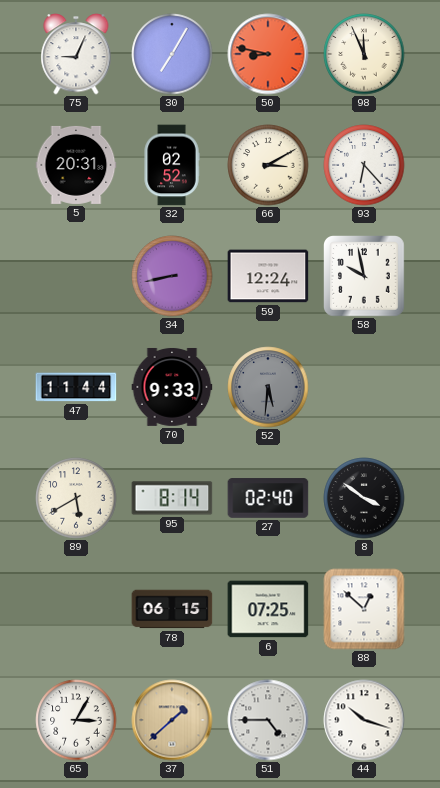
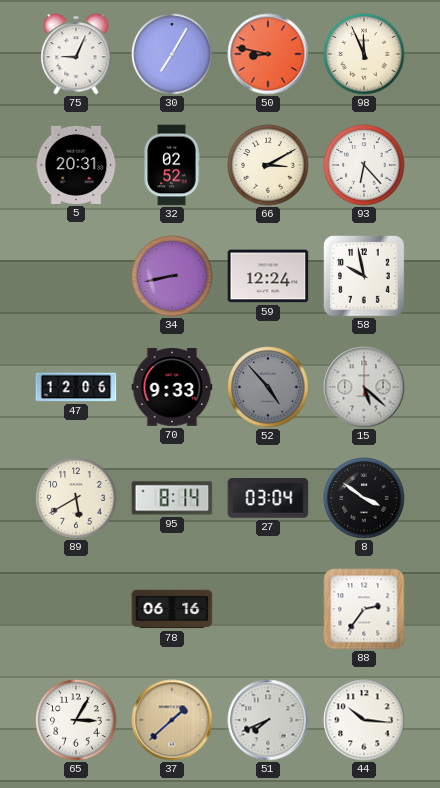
47: 11:44 -> 12:06
52: 5:31 -> 4:53
15: none -> 5:22
27: 02:40 -> 03:04
78: 06:15 -> 06:16
6: 07:25 -> none
88: 12:52 -> 2:36
51: 4:45 -> 7:41
44: 10:18 -> 10:16
